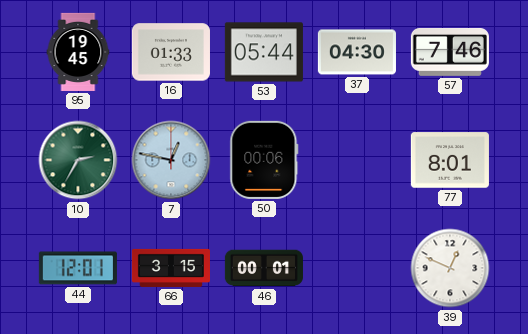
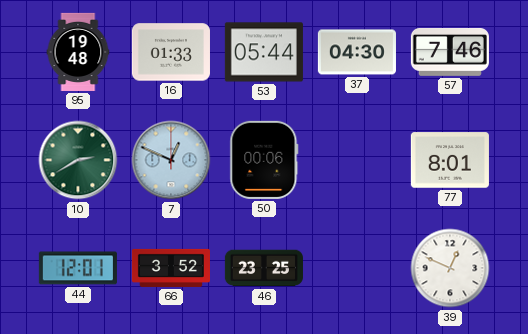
95: 19:45 -> 19:48
10: 2:35 -> 2:40
7: 12:47 -> 12:49
66: 3:15 -> 3:52
46: 00:01 -> 23:25
